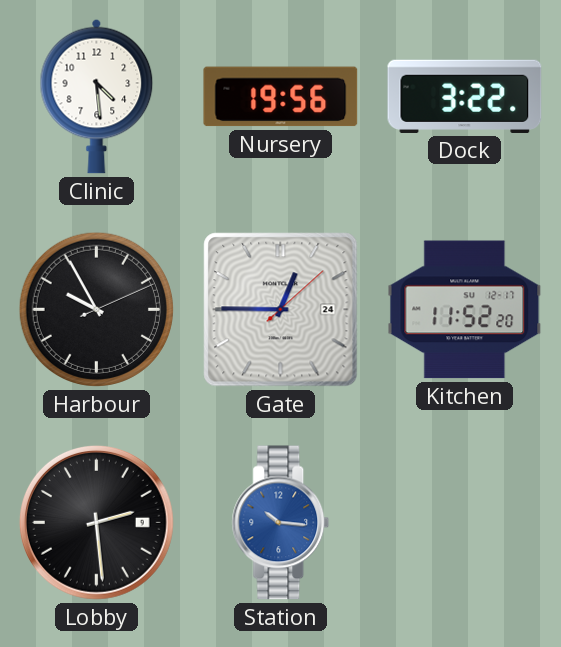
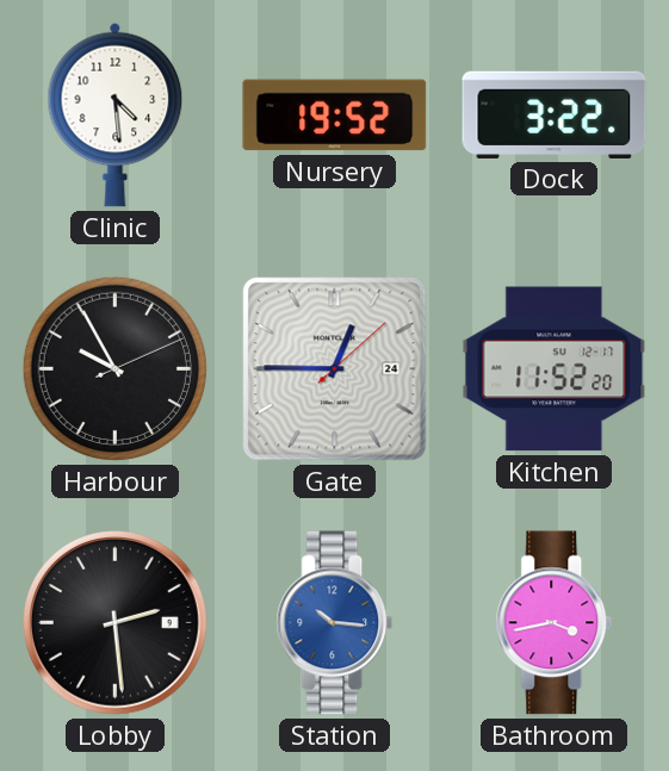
Nursery: 19:56 -> 19:52
Bathroom: none -> 3:43
